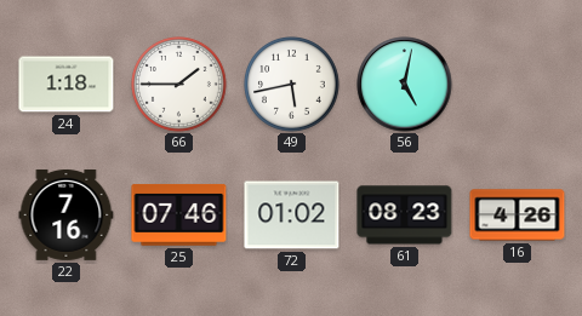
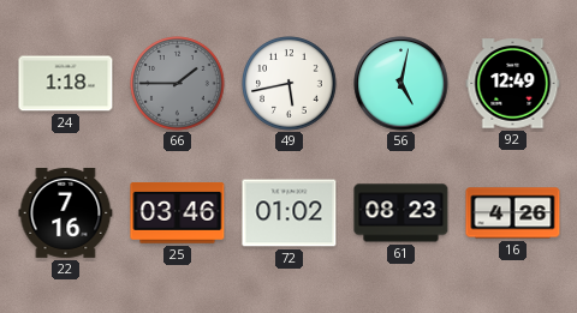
66 dial: white -> grey
92: none -> 12:49
25: 07:46 -> 03:46
